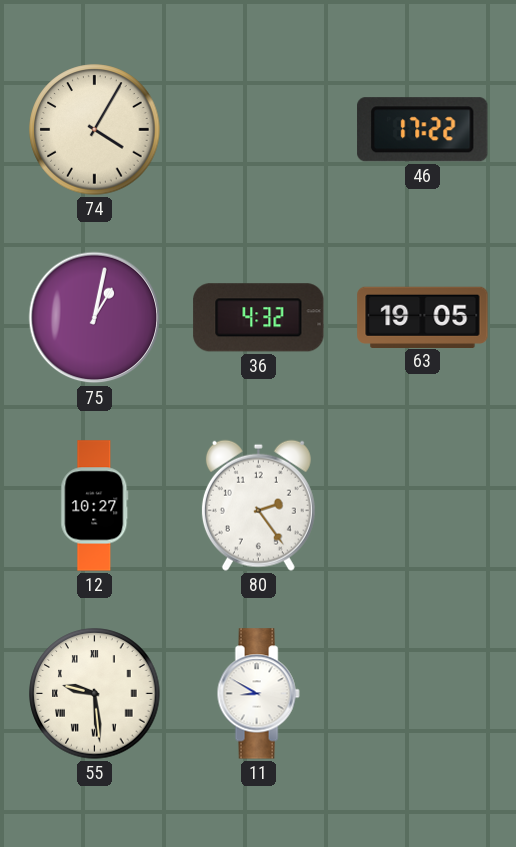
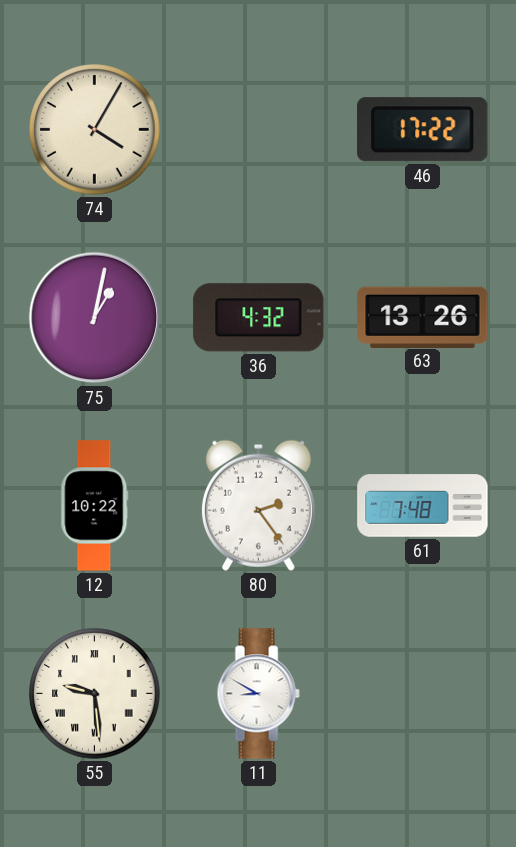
63: 19:05 -> 13:26
12: 10:27 -> 10:22
61: none -> 7:48
